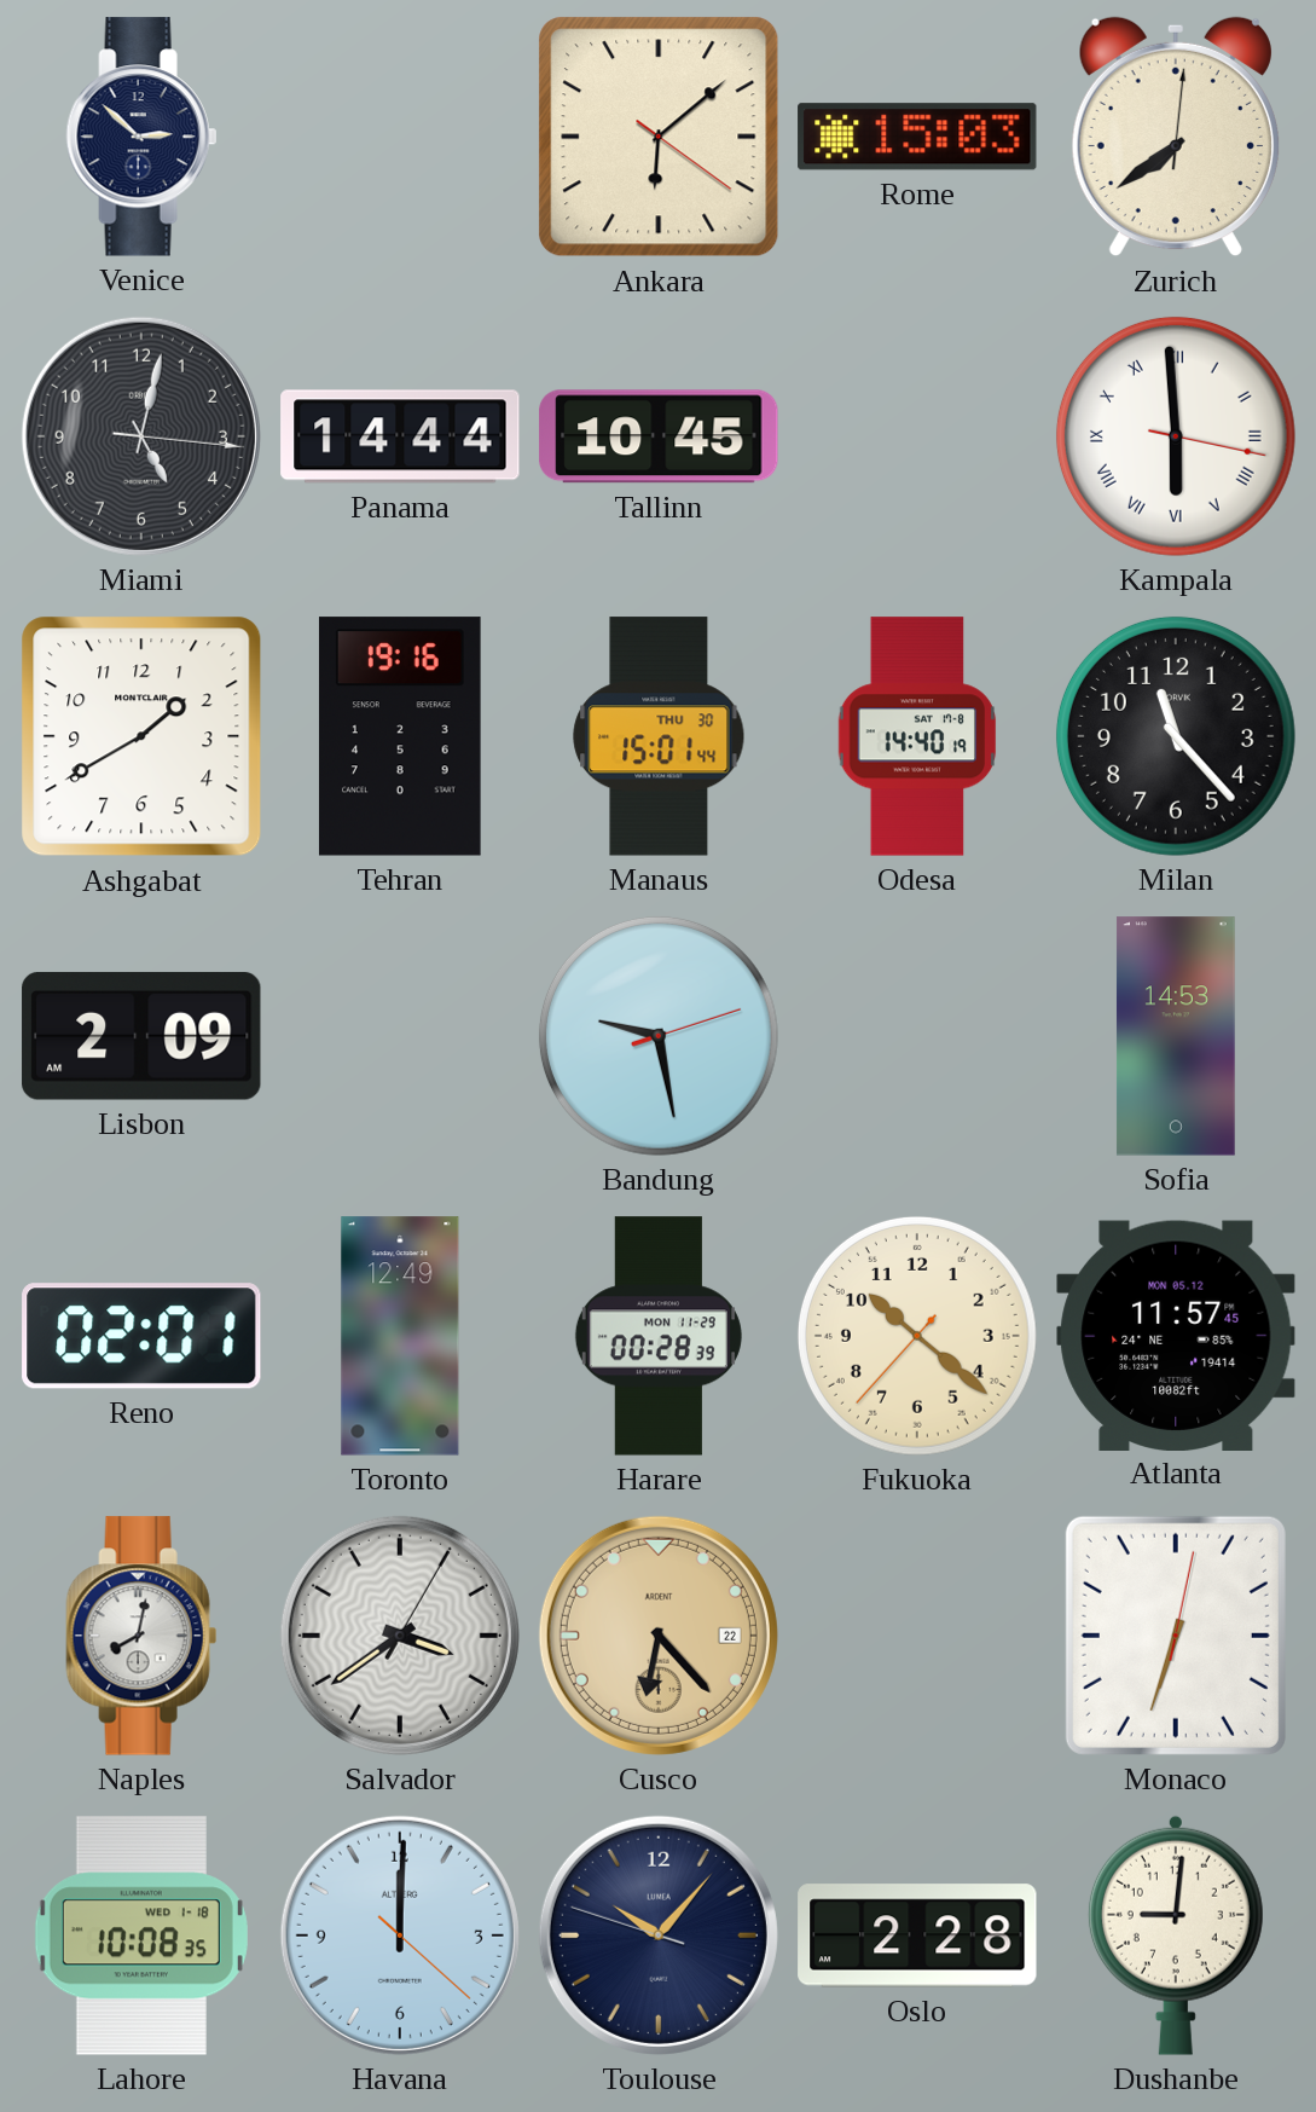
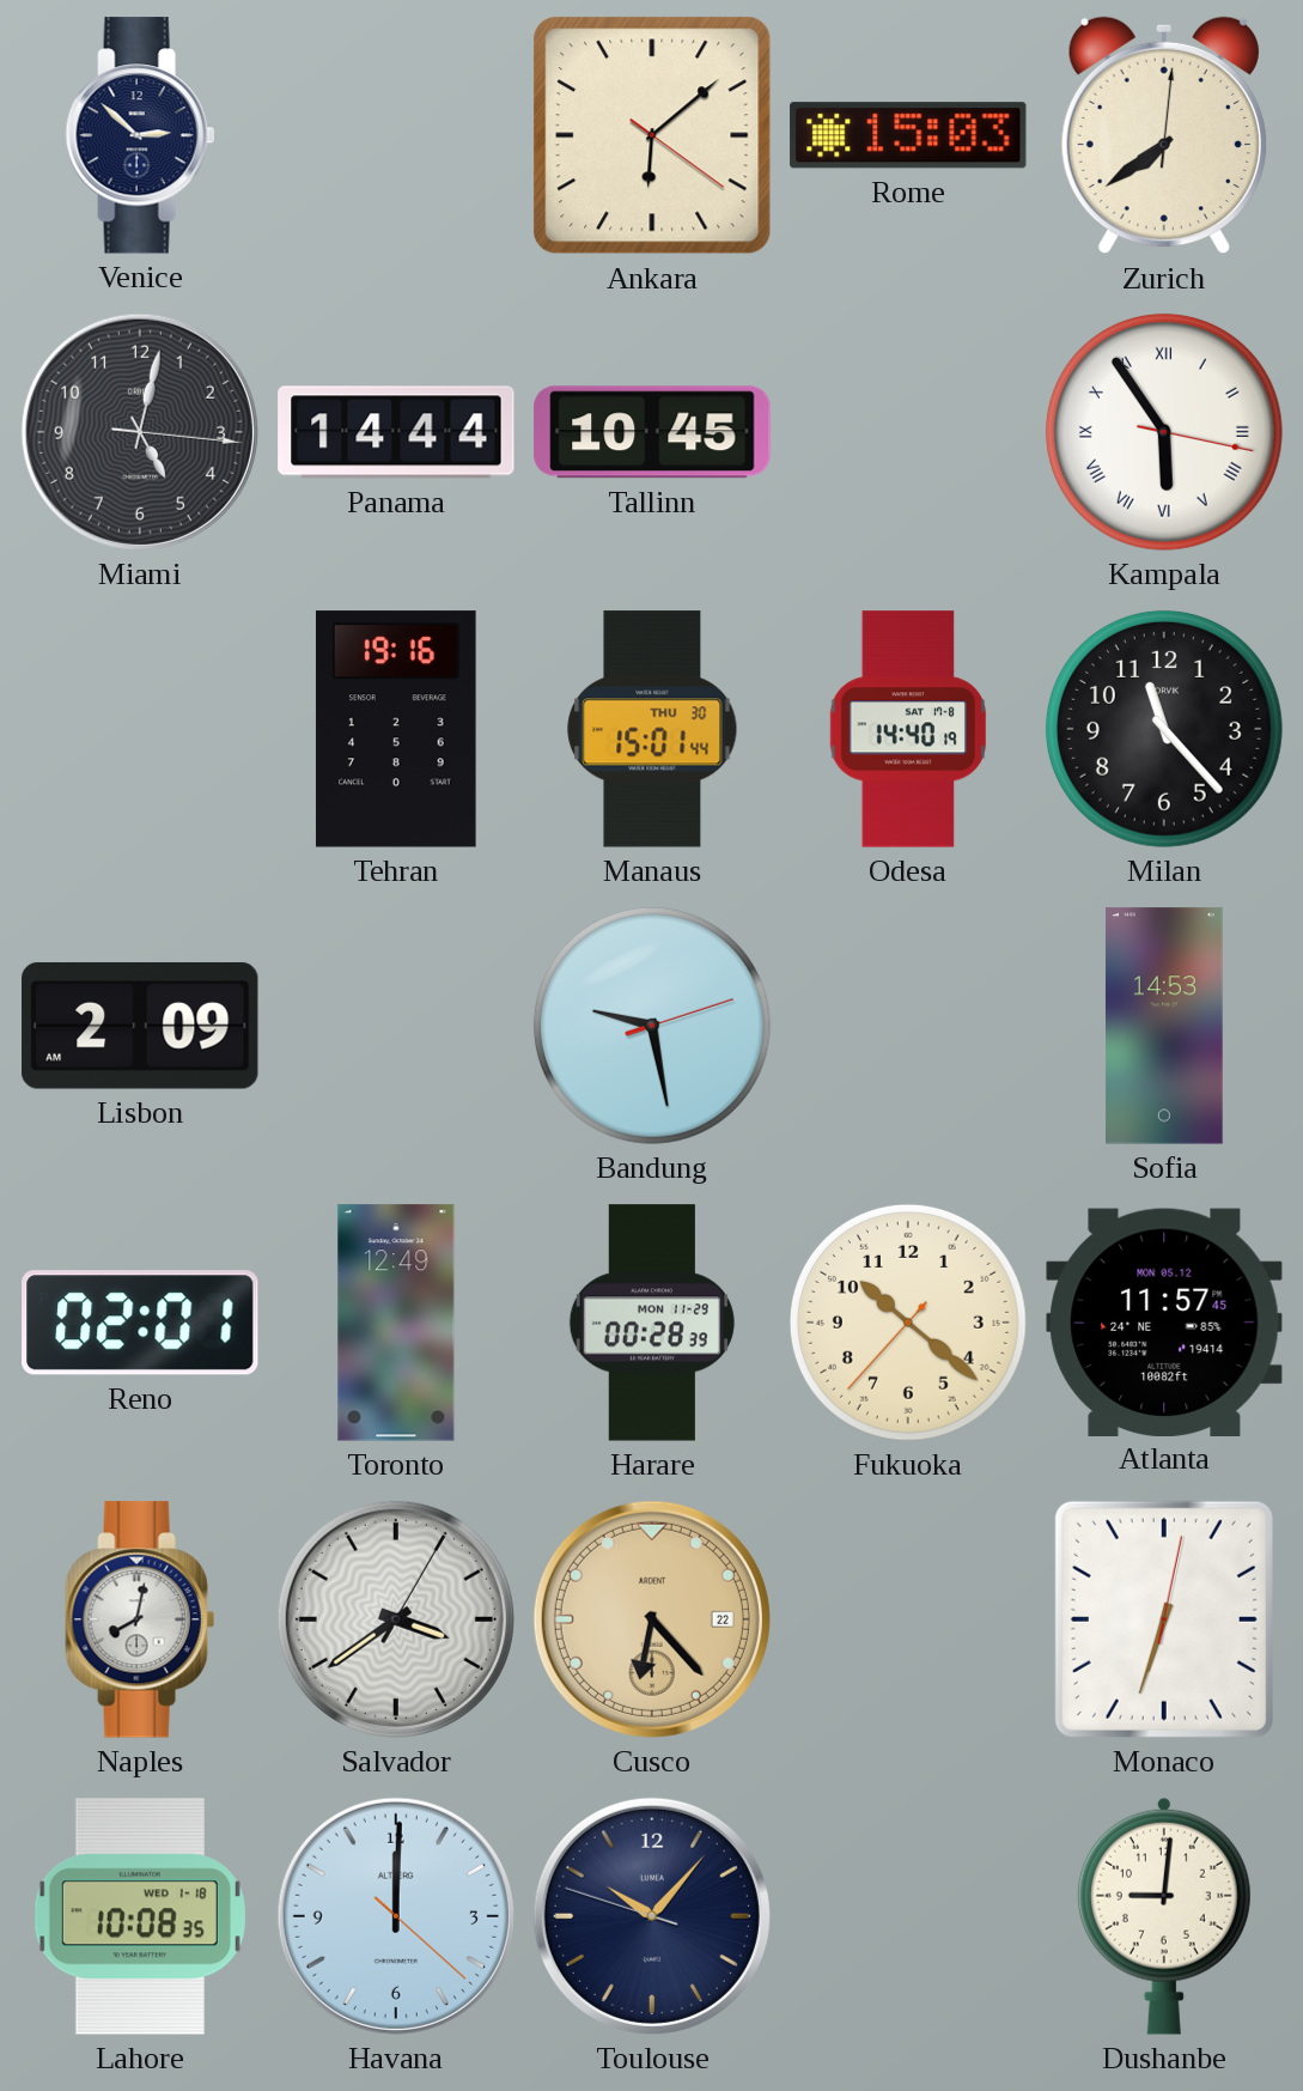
Kampala: 5:59 -> 5:54
Ashgabat: 1:40 -> none
Oslo: 2:28 -> none
